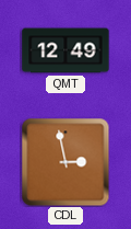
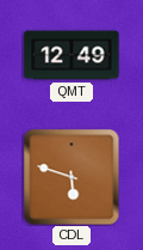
CDL: 2:58 -> 5:48
